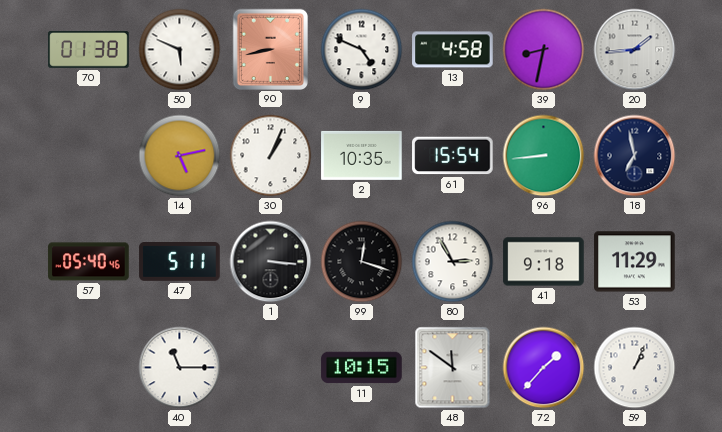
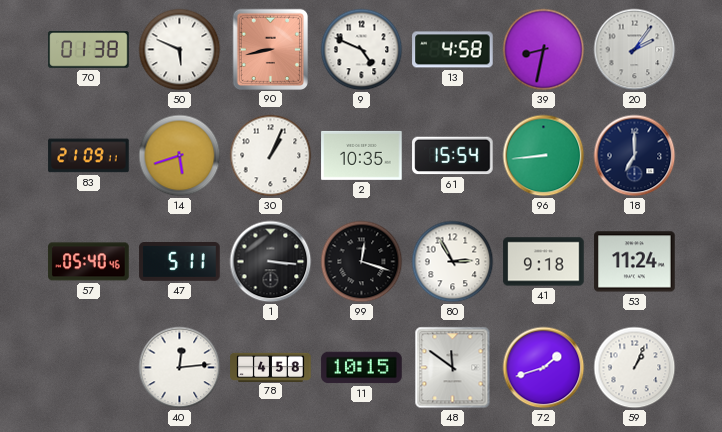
20: 1:44 -> 2:06
83: none -> 21:09
14: 5:13 -> 5:42
18: 6:58 -> 7:00
53: 11:29 -> 11:24
40: 11:15 -> 12:14
78: none -> 4:58
72: 1:37 -> 1:42
